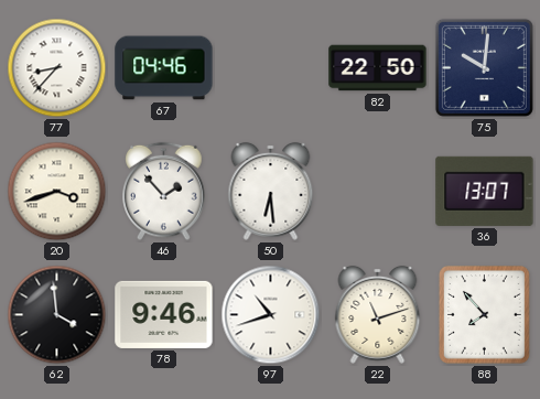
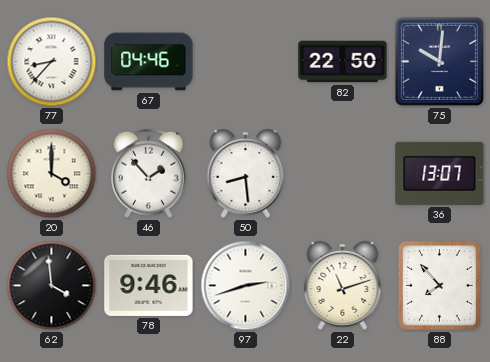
20: 3:42 -> 4:00
50: 6:29 -> 8:29
97: 10:42 -> 2:42
